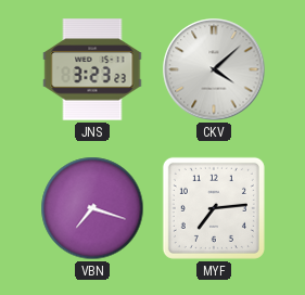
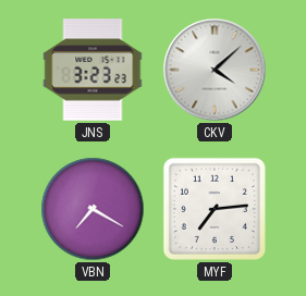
VBN: 7:18 -> 7:20
